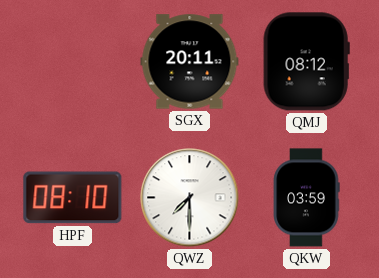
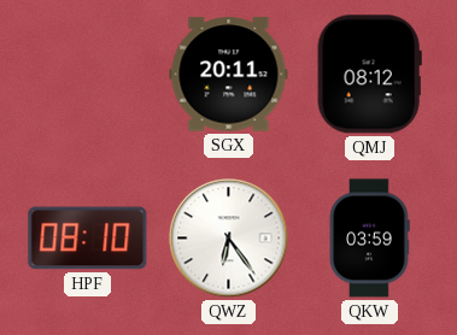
QWZ: 7:30 -> 6:24
